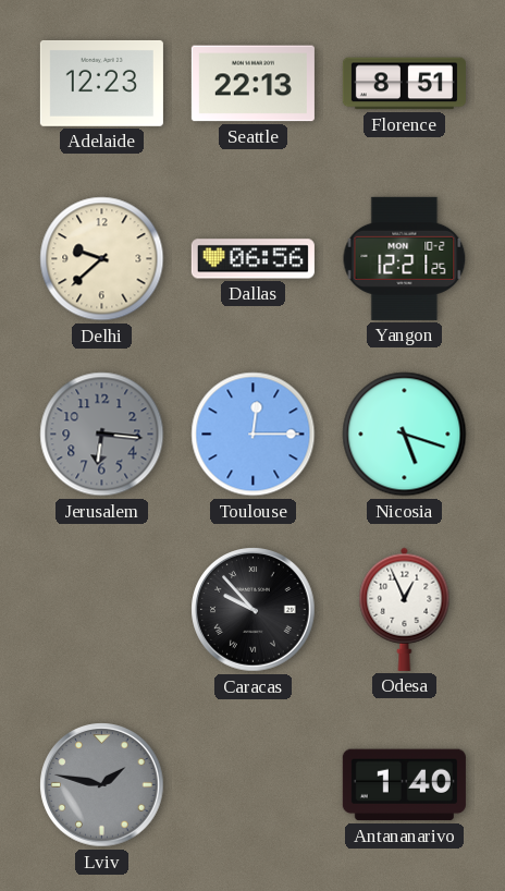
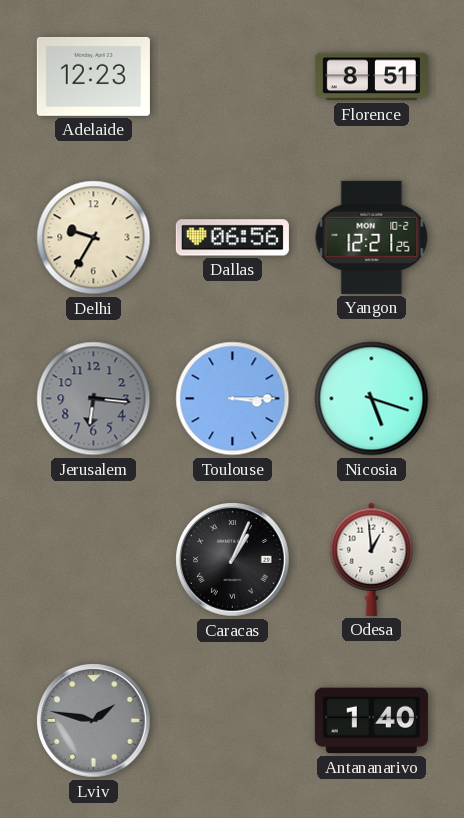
Seattle: 22:13 -> none
Delhi: 9:38 -> 9:35
Toulouse: 12:15 -> 3:15
Caracas: 9:53 -> 1:04
Odesa: 12:56 -> 12:59
